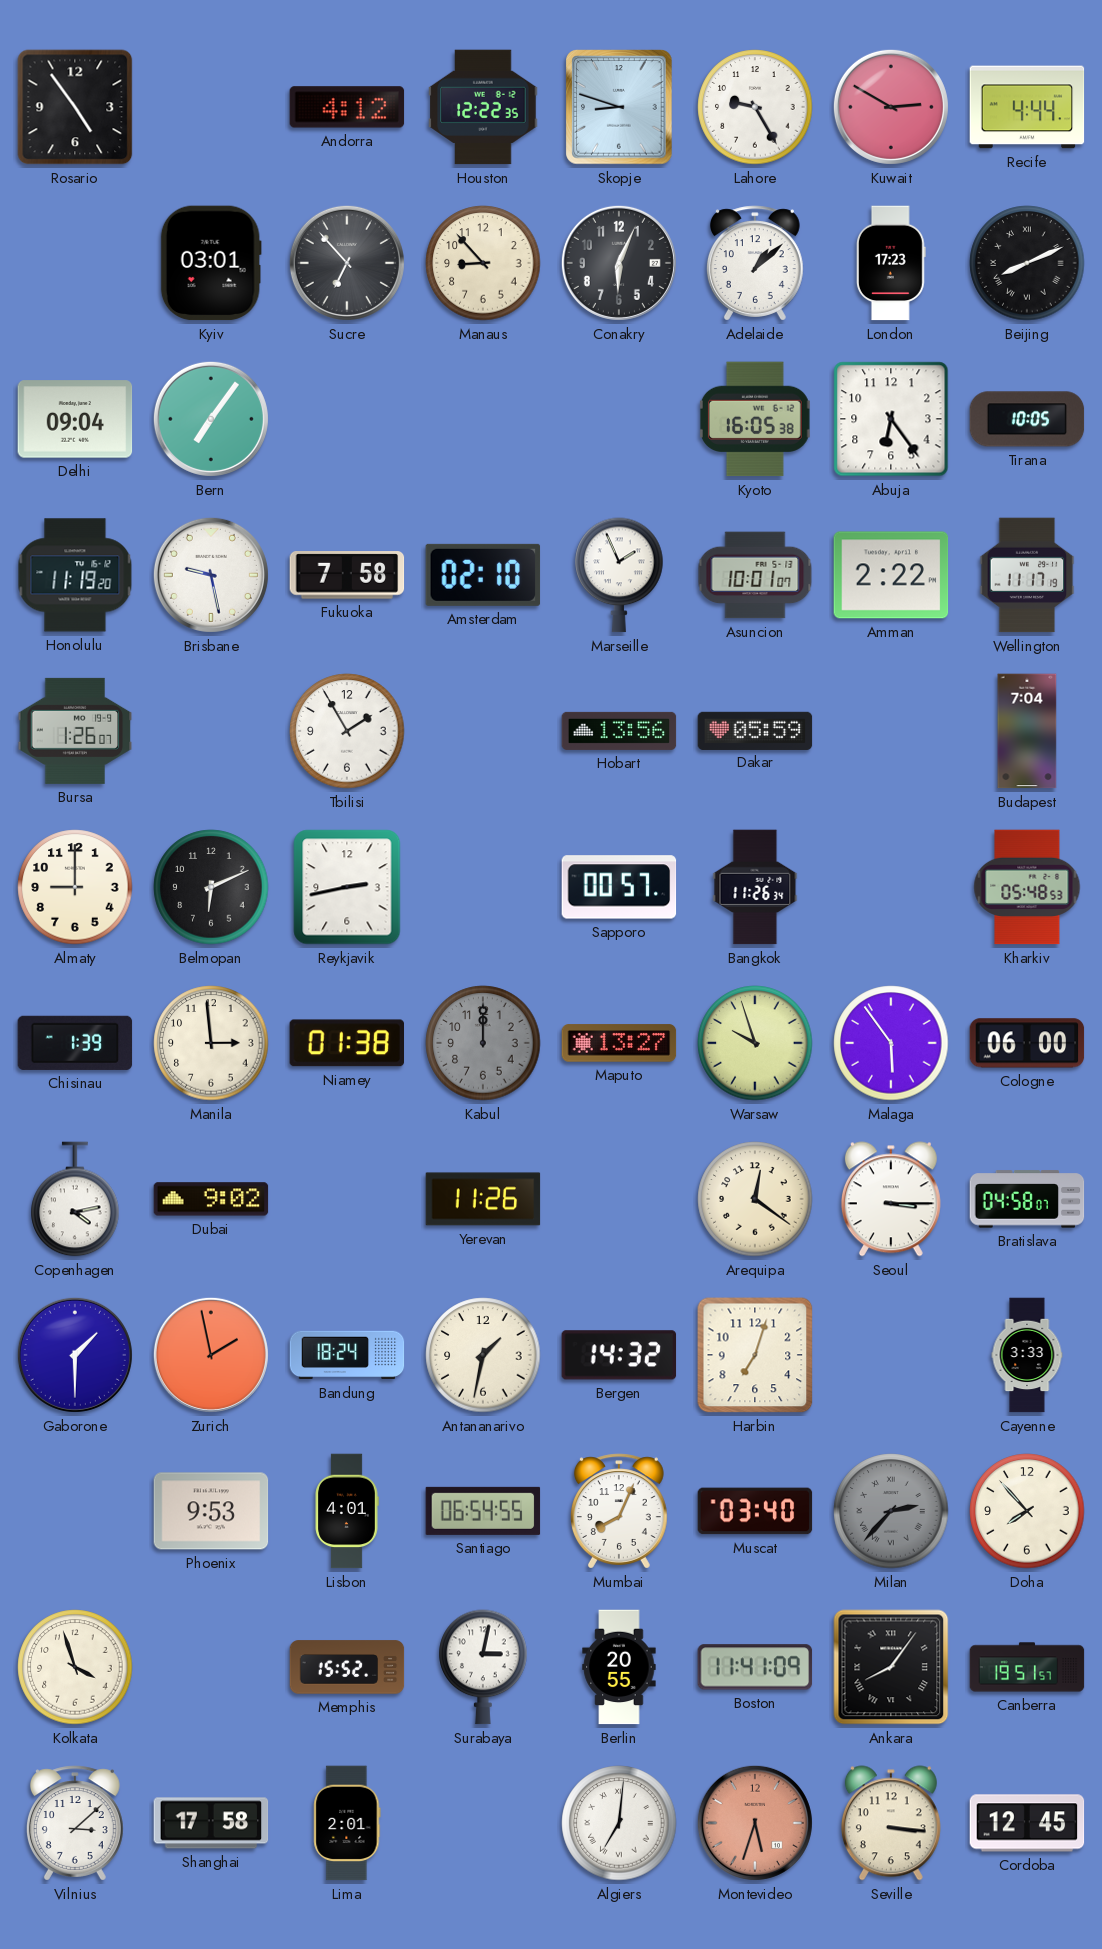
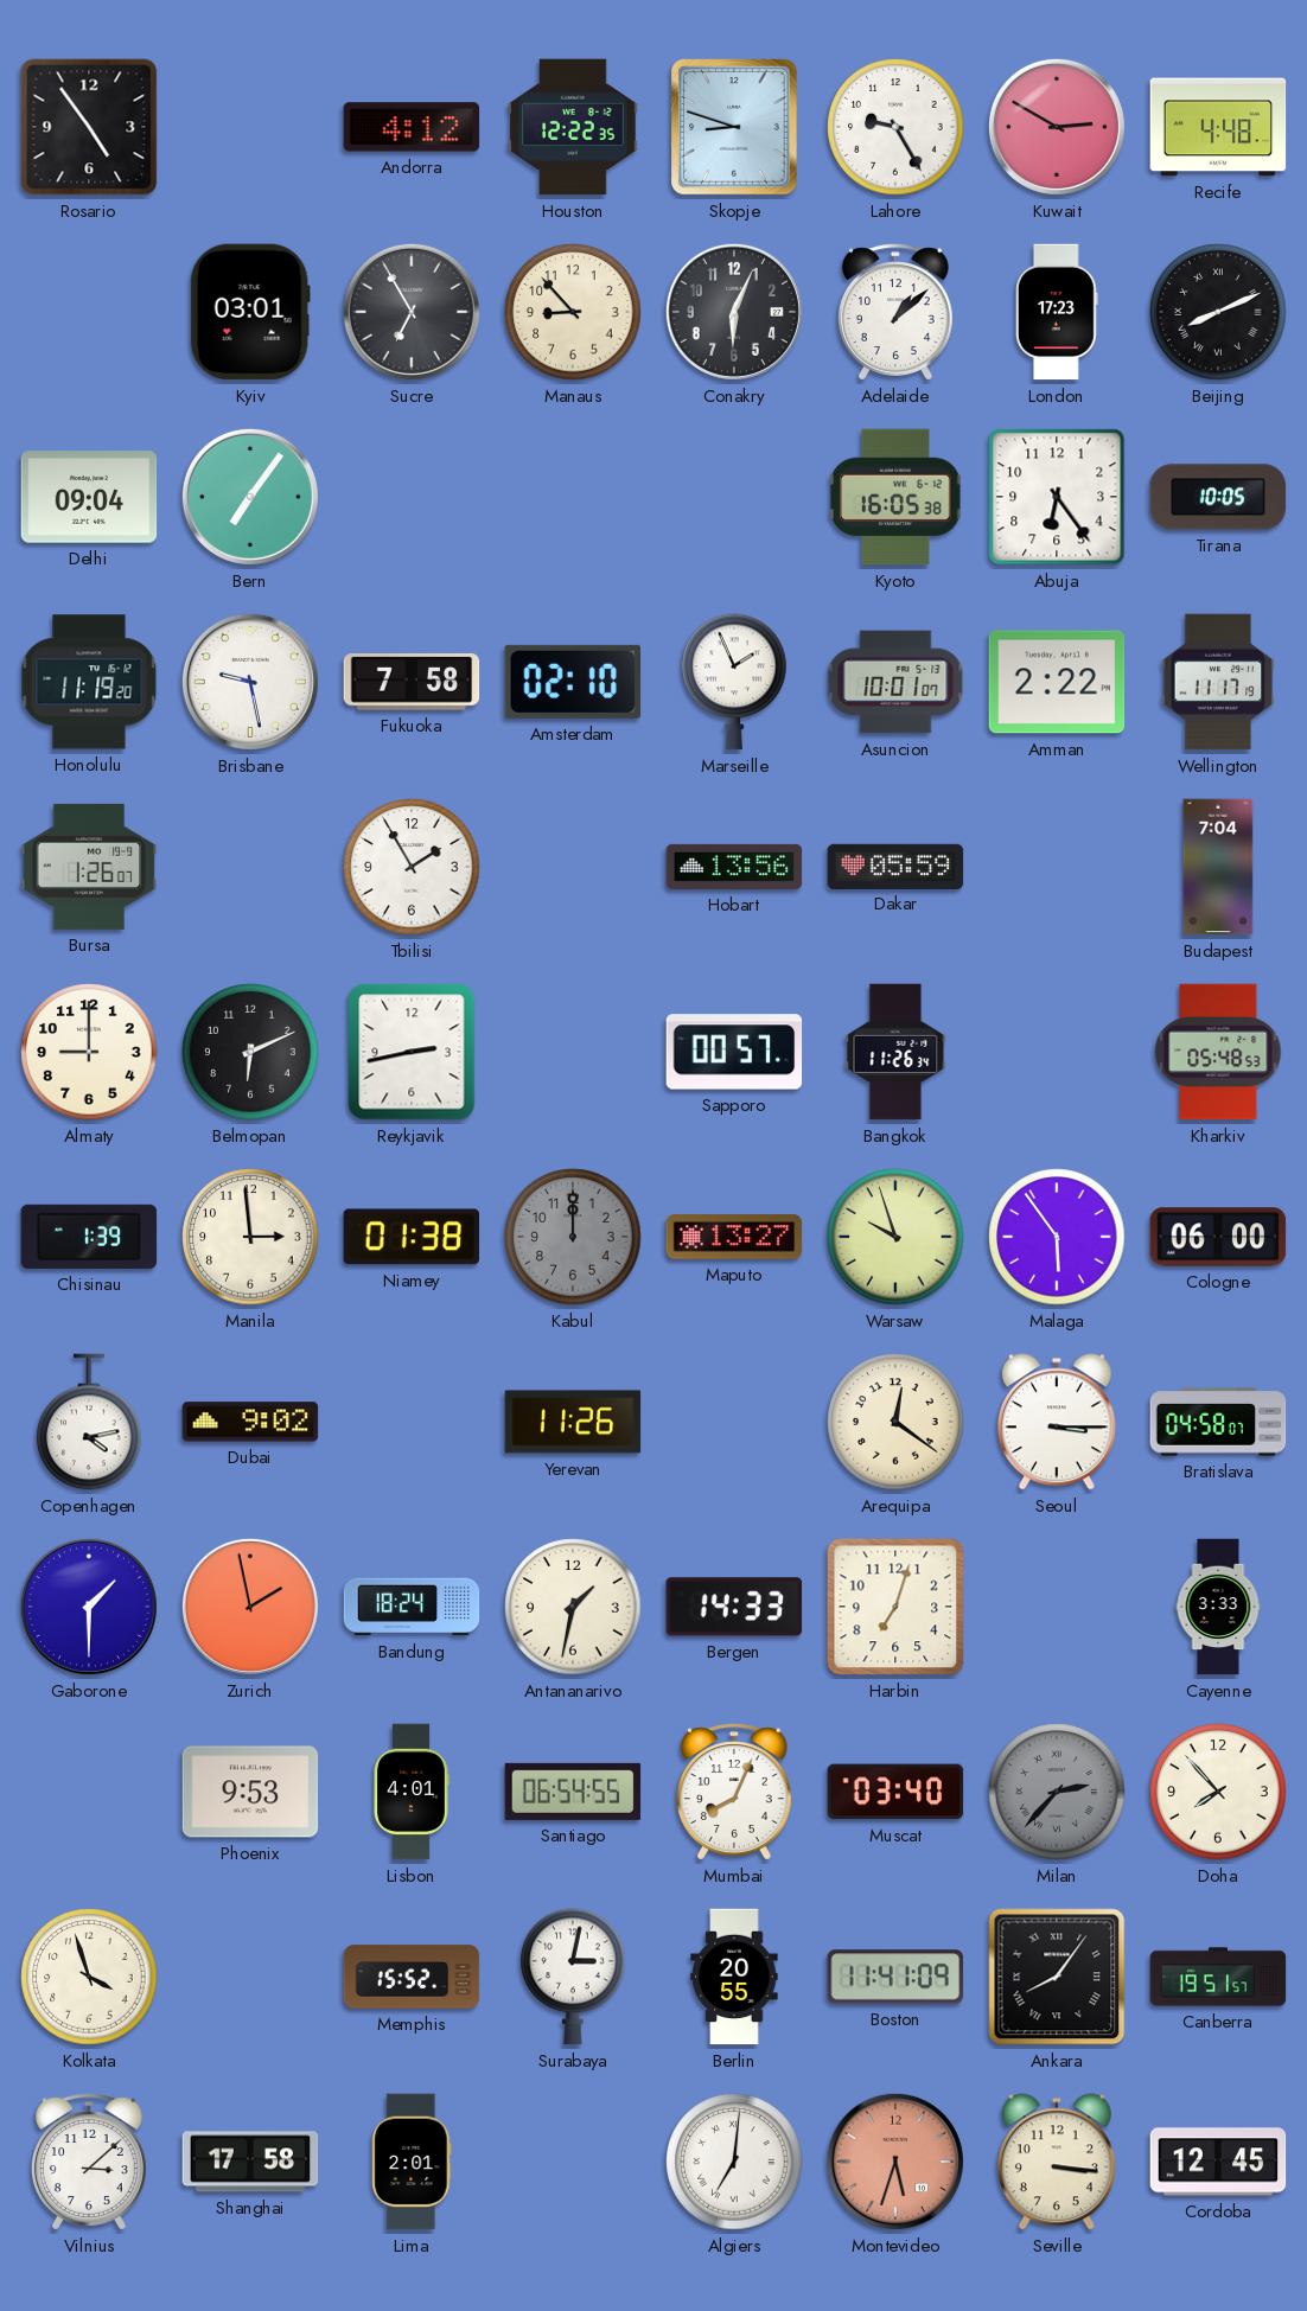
Recife: 4:44 -> 4:48
Sucre: 6:53 -> 6:55
Bergen: 14:32 -> 14:33
